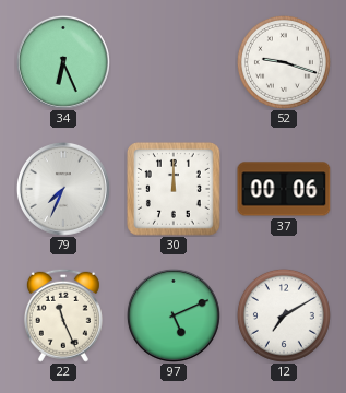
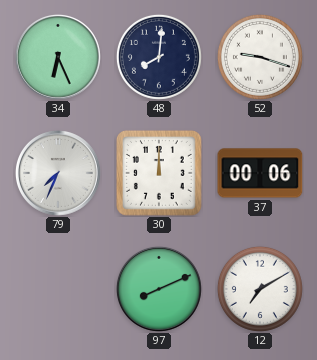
48: none -> 8:01
22: 11:26 -> none
97: 5:11 -> 8:11
